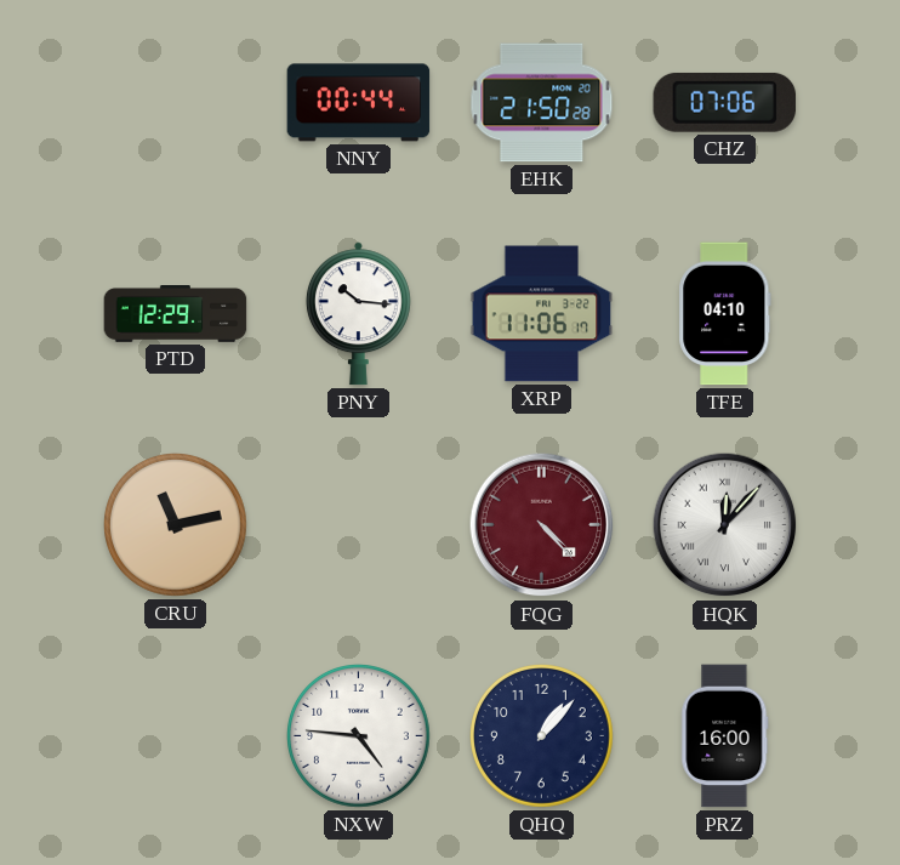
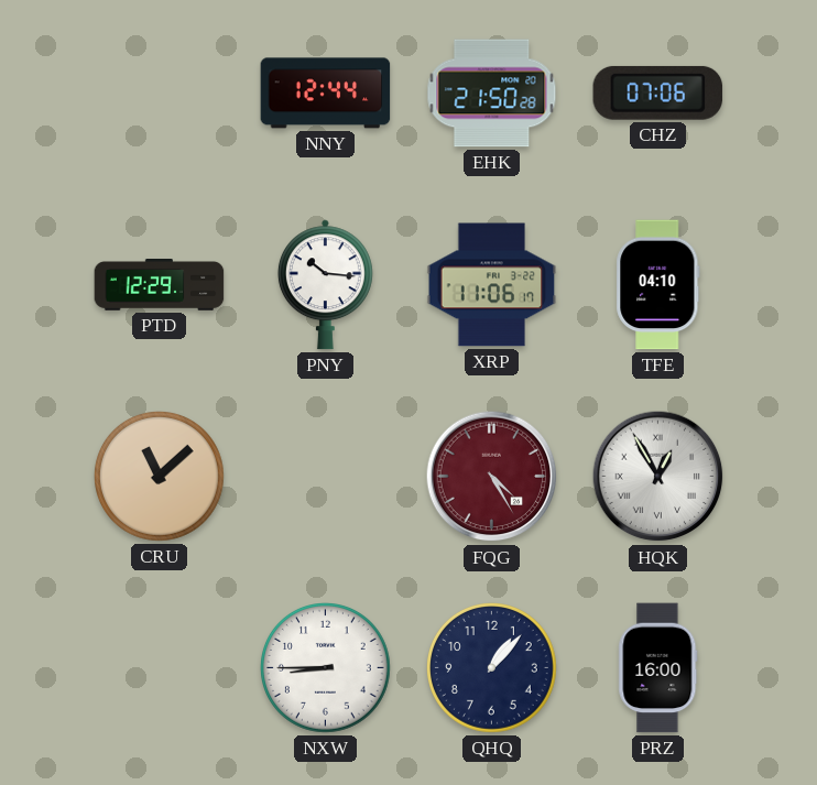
NNY: 00:44 -> 12:44
CRU: 11:13 -> 11:08
FQG: 4:23 -> 4:25
HQK: 12:07 -> 12:55
NXW: 4:46 -> 8:45
